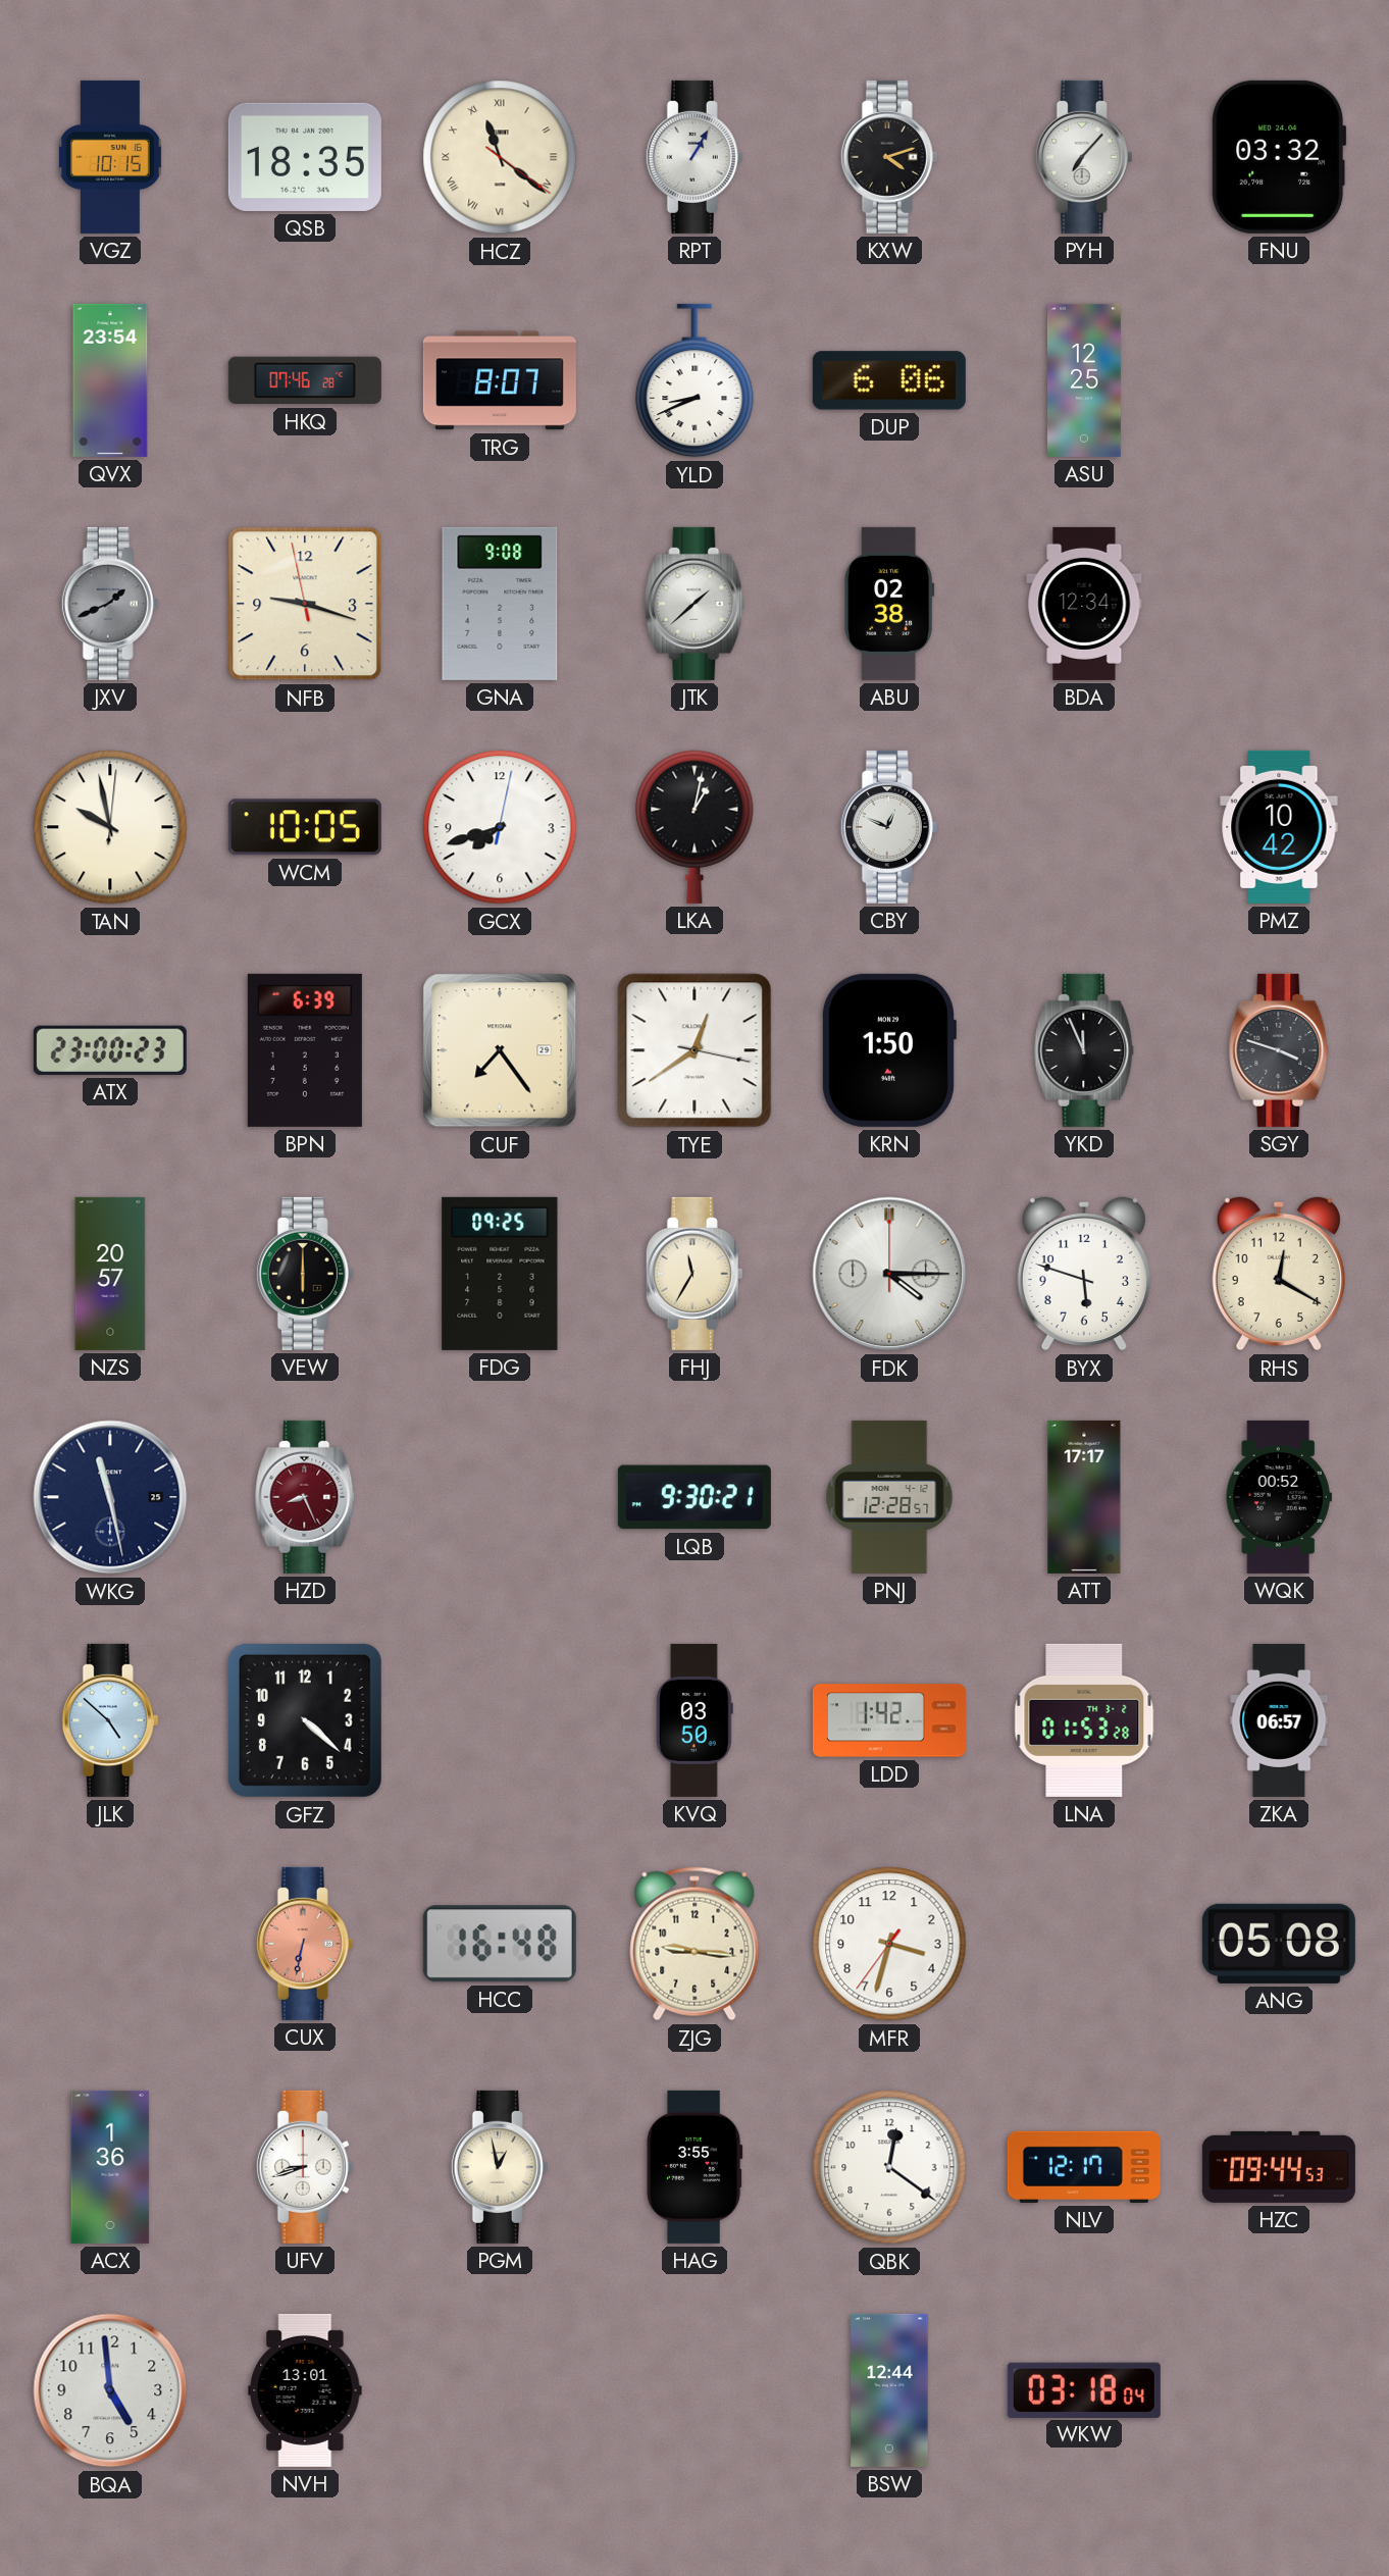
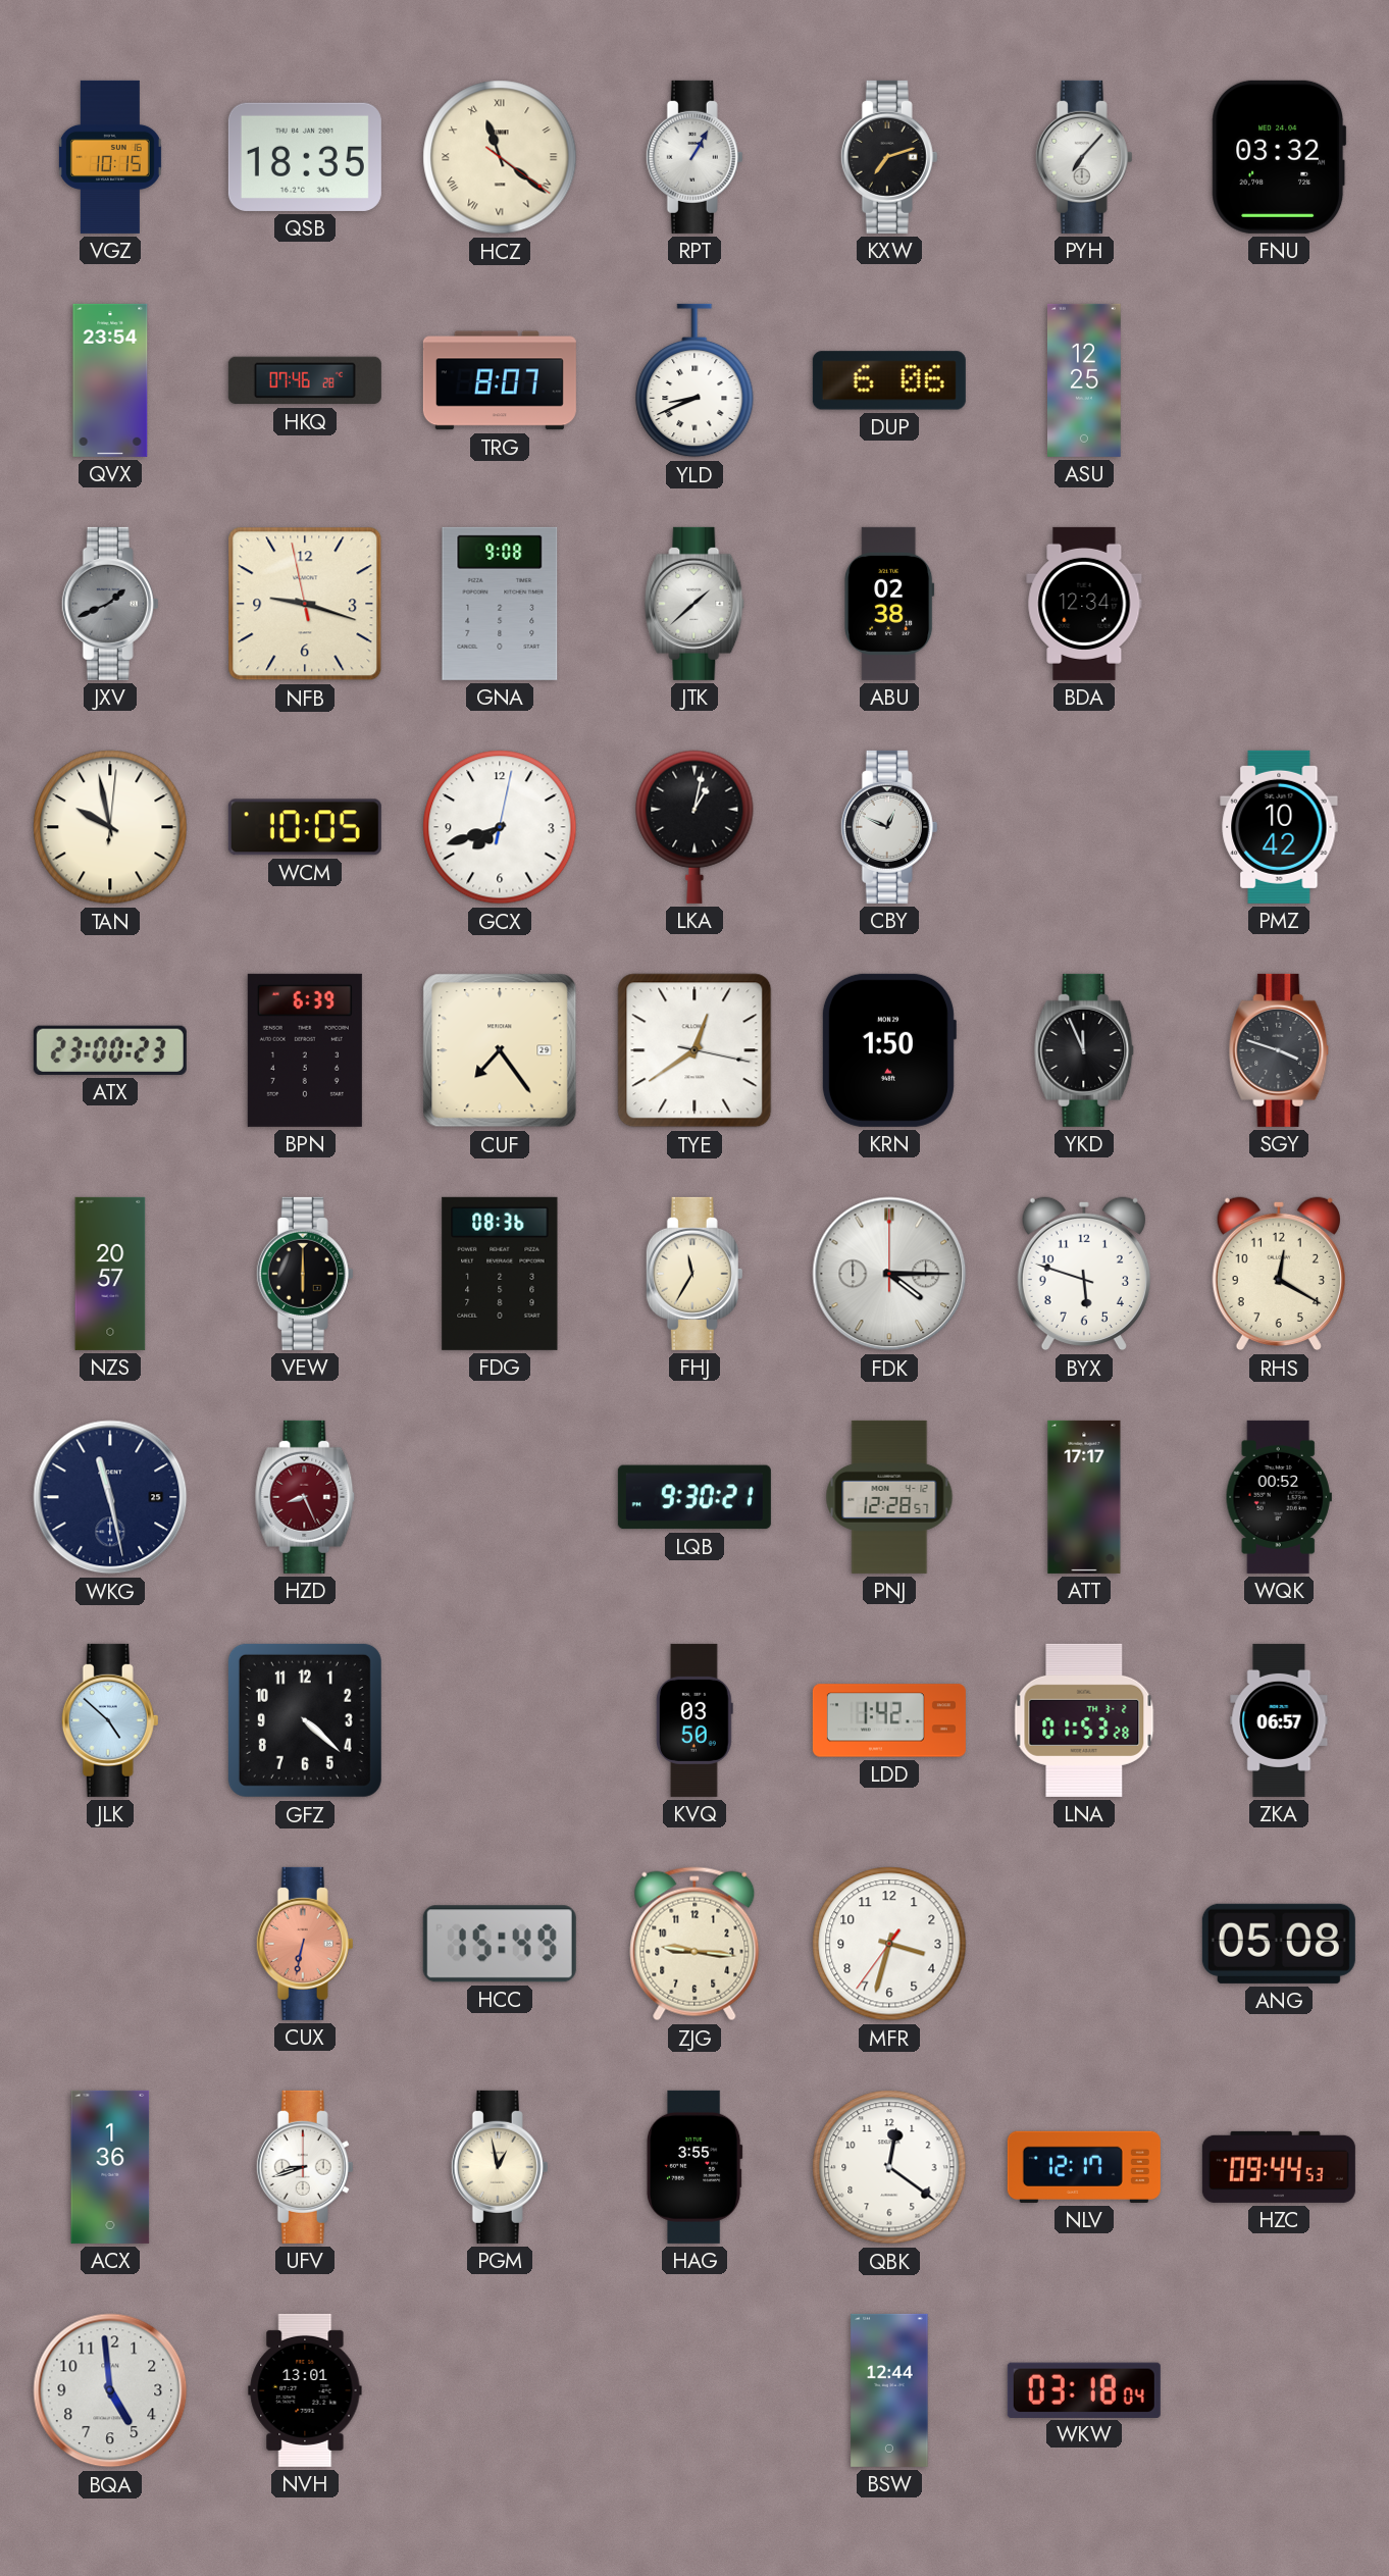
KXW: 4:12 -> 7:12
FDG: 09:25 -> 08:36
HCC: 16:48 -> 15:49
